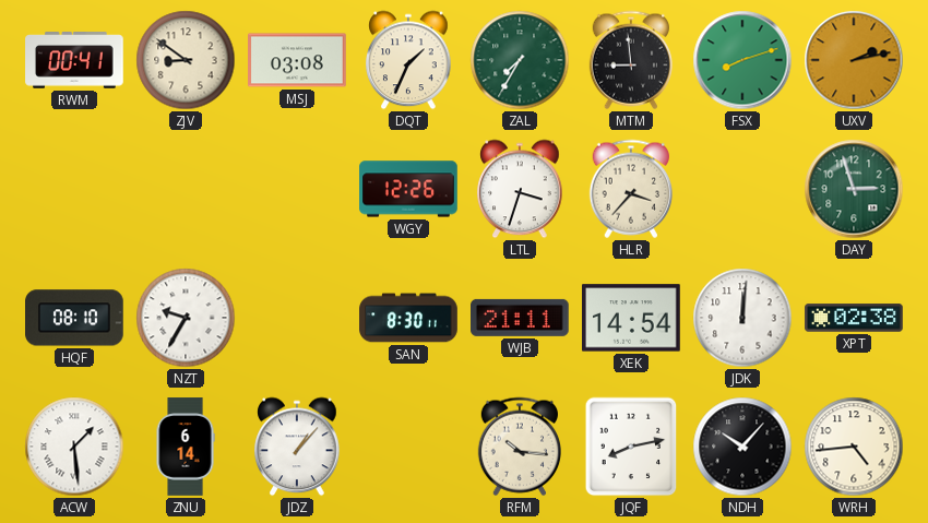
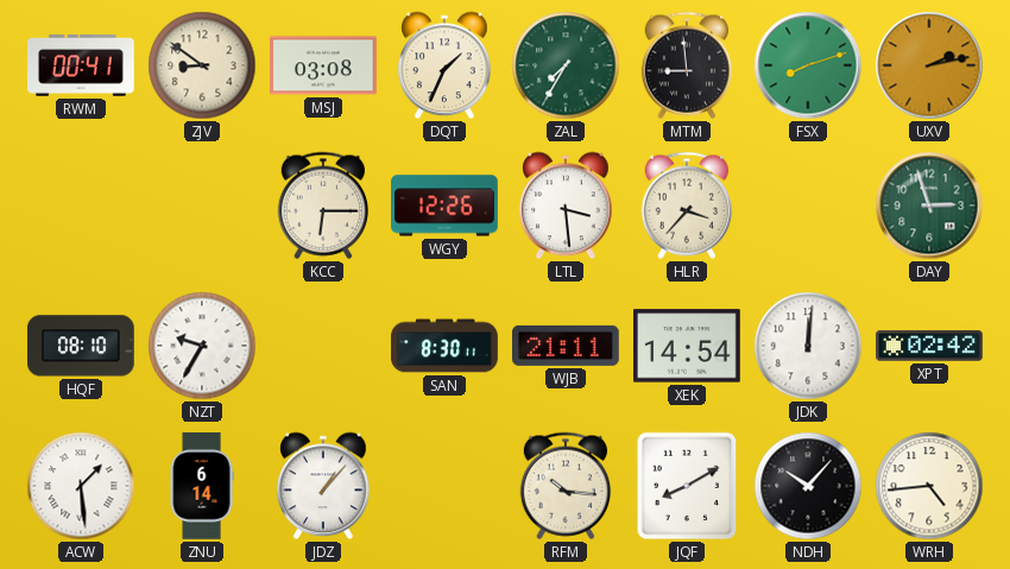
KCC: none -> 6:15
LTL: 3:33 -> 3:29
XPT: 02:38 -> 02:42
JQF: 8:13 -> 8:10
